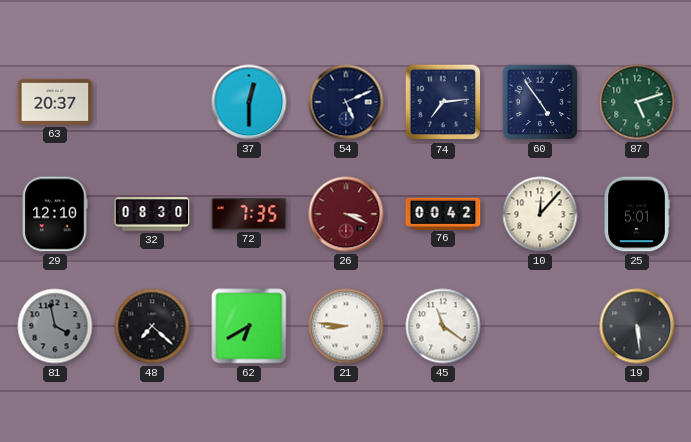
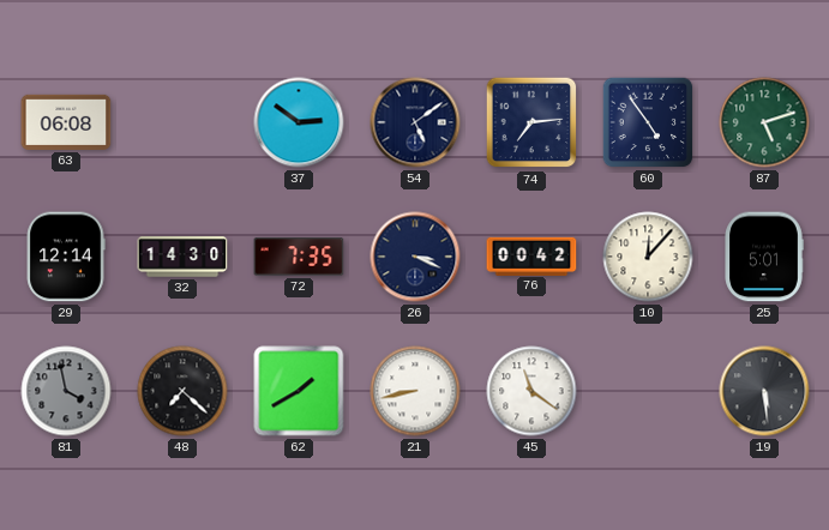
63: 20:37 -> 06:08
37: 12:30 -> 2:51
54: 5:11 -> 5:09
29: 12:10 -> 12:14
32: 08:30 -> 14:30
26 dial: burgundy -> navy
62: 6:40 -> 1:40
21: 8:46 -> 8:43
